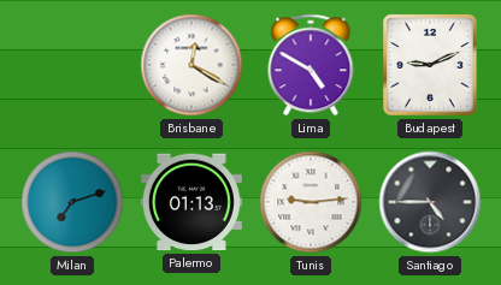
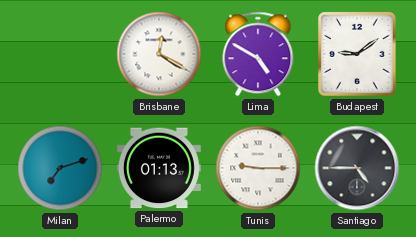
Budapest: 9:11 -> 9:09
Tunis: 9:14 -> 9:15
